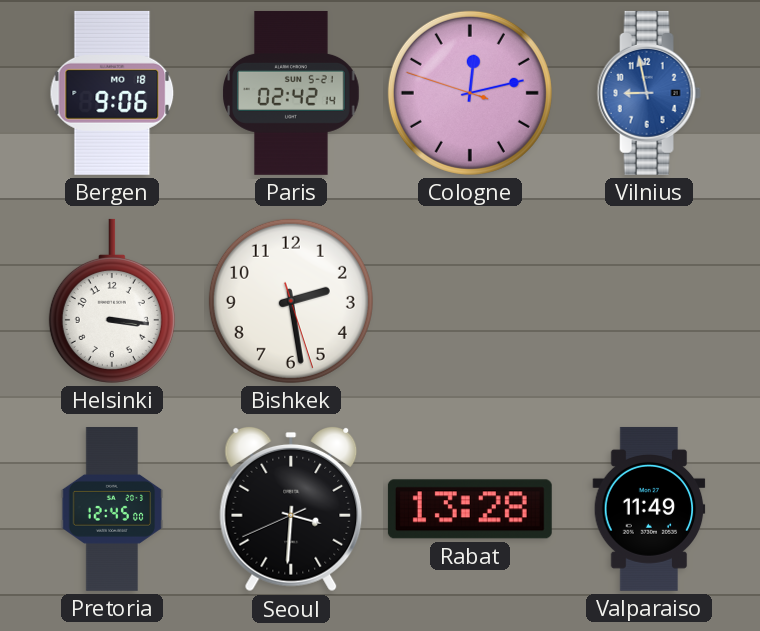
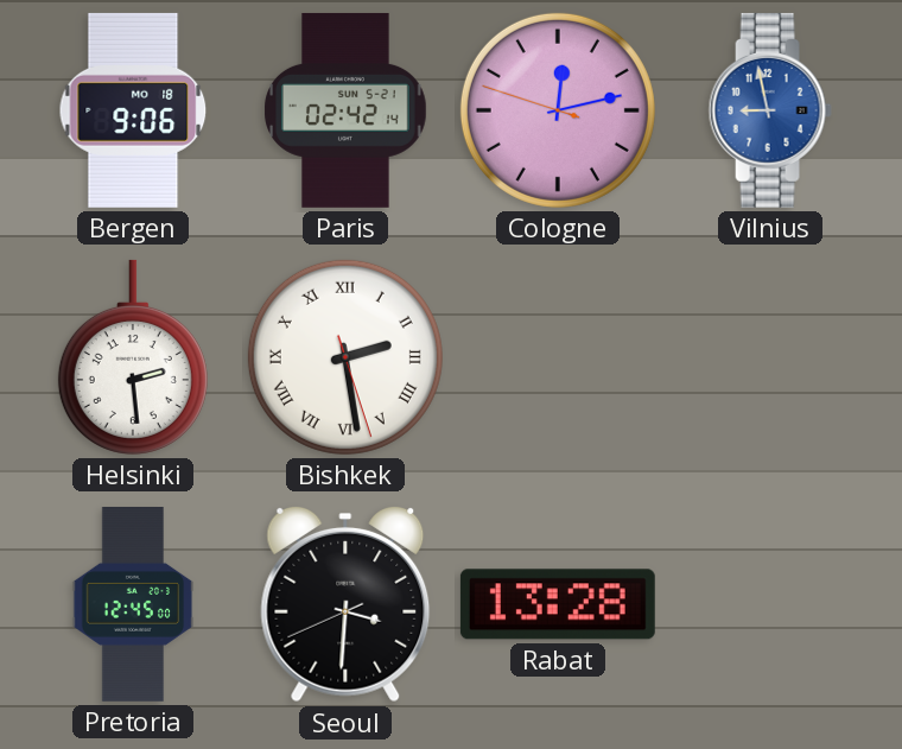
Helsinki: 3:16 -> 2:29
Bishkek numerals: Arabic -> Roman
Valparaiso: 11:49 -> none
